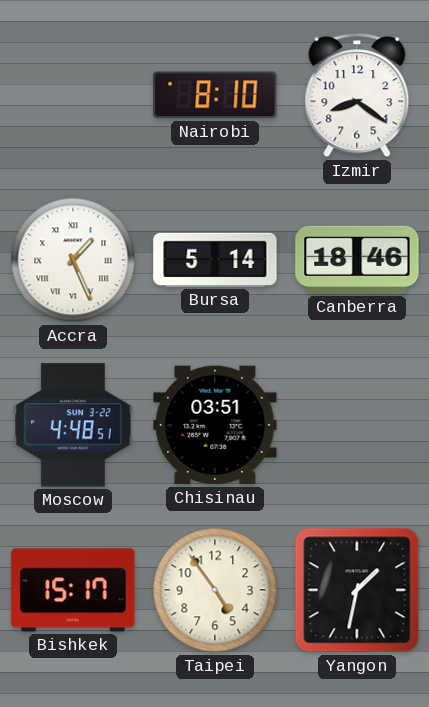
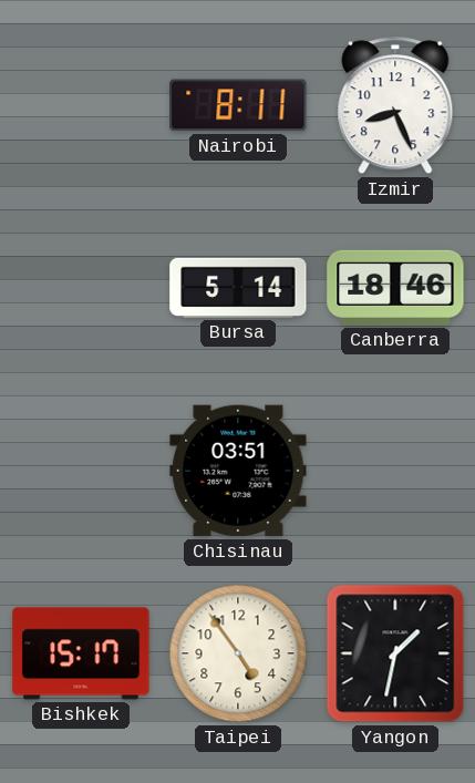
Nairobi: 8:10 -> 8:11
Izmir: 8:21 -> 8:26
Accra: 1:26 -> none
Moscow: 4:48 -> none
